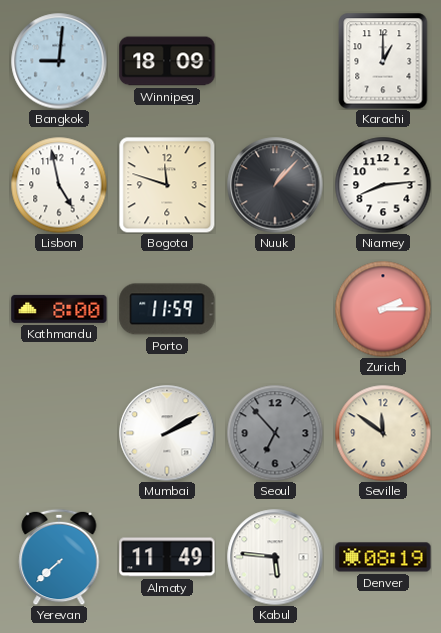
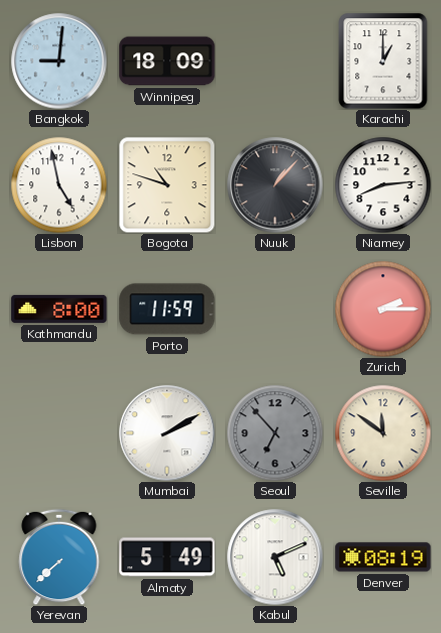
Bogota: 11:48 -> 10:48
Almaty: 11:49 -> 5:49
Kabul: 5:46 -> 5:11
